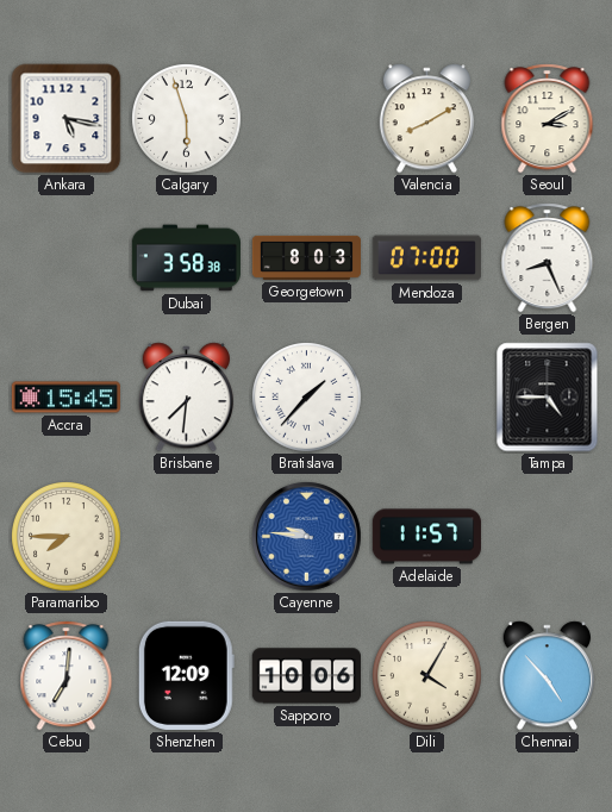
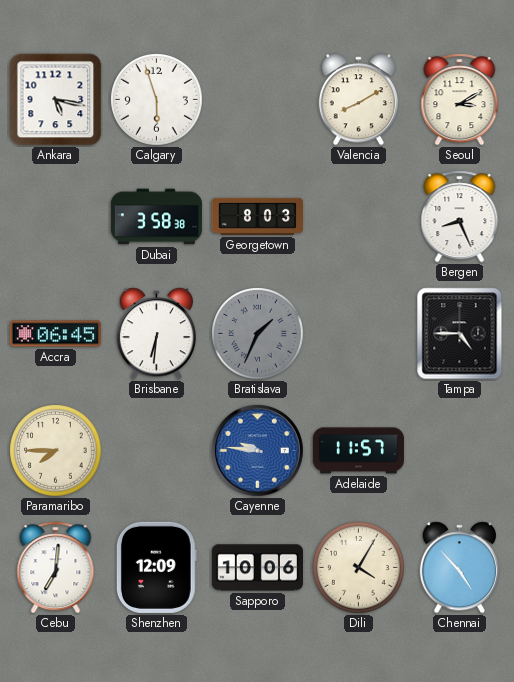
Mendoza: 07:00 -> none
Accra: 15:45 -> 06:45
Brisbane: 7:31 -> 6:31
Bratislava: 1:37 -> 1:34
Bratislava dial: white -> grey
